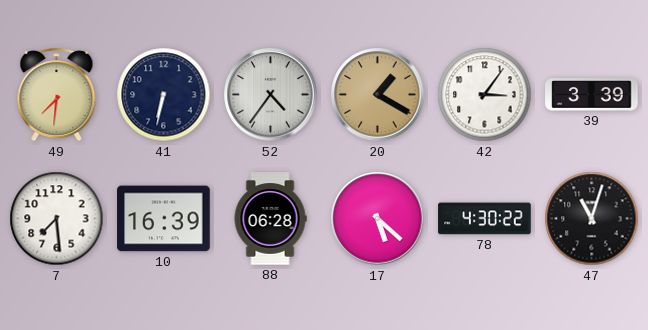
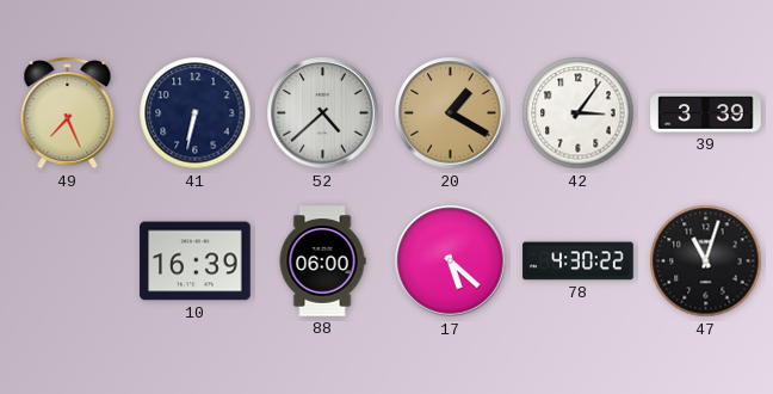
49: 7:31 -> 7:26
52: 4:36 -> 4:38
7: 7:29 -> none
88: 06:28 -> 06:00
